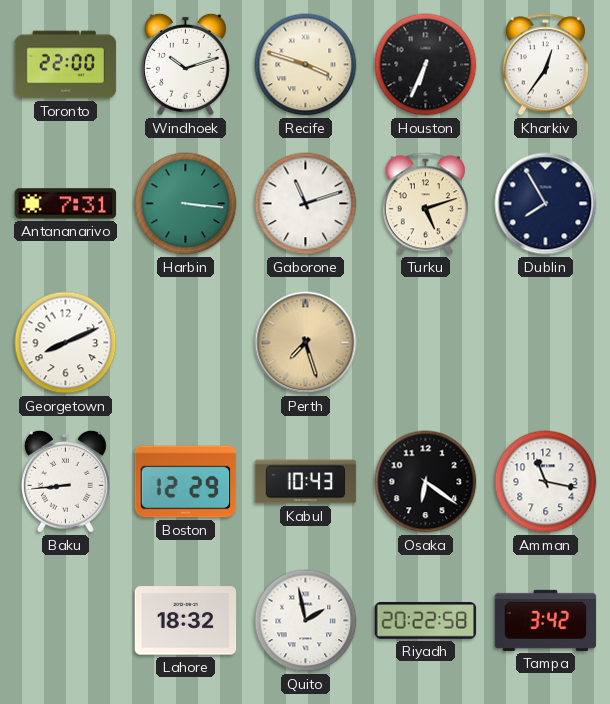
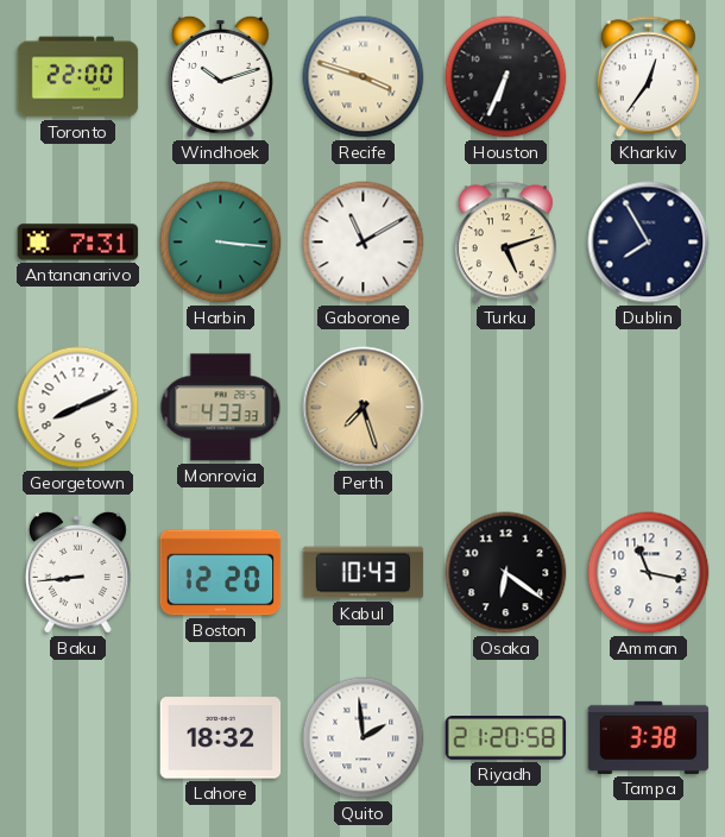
Gaborone: 11:12 -> 11:10
Monrovia: none -> 4:33
Boston: 12:29 -> 12:20
Quito: 1:58 -> 1:59
Riyadh: 20:22 -> 21:20
Tampa: 3:42 -> 3:38
